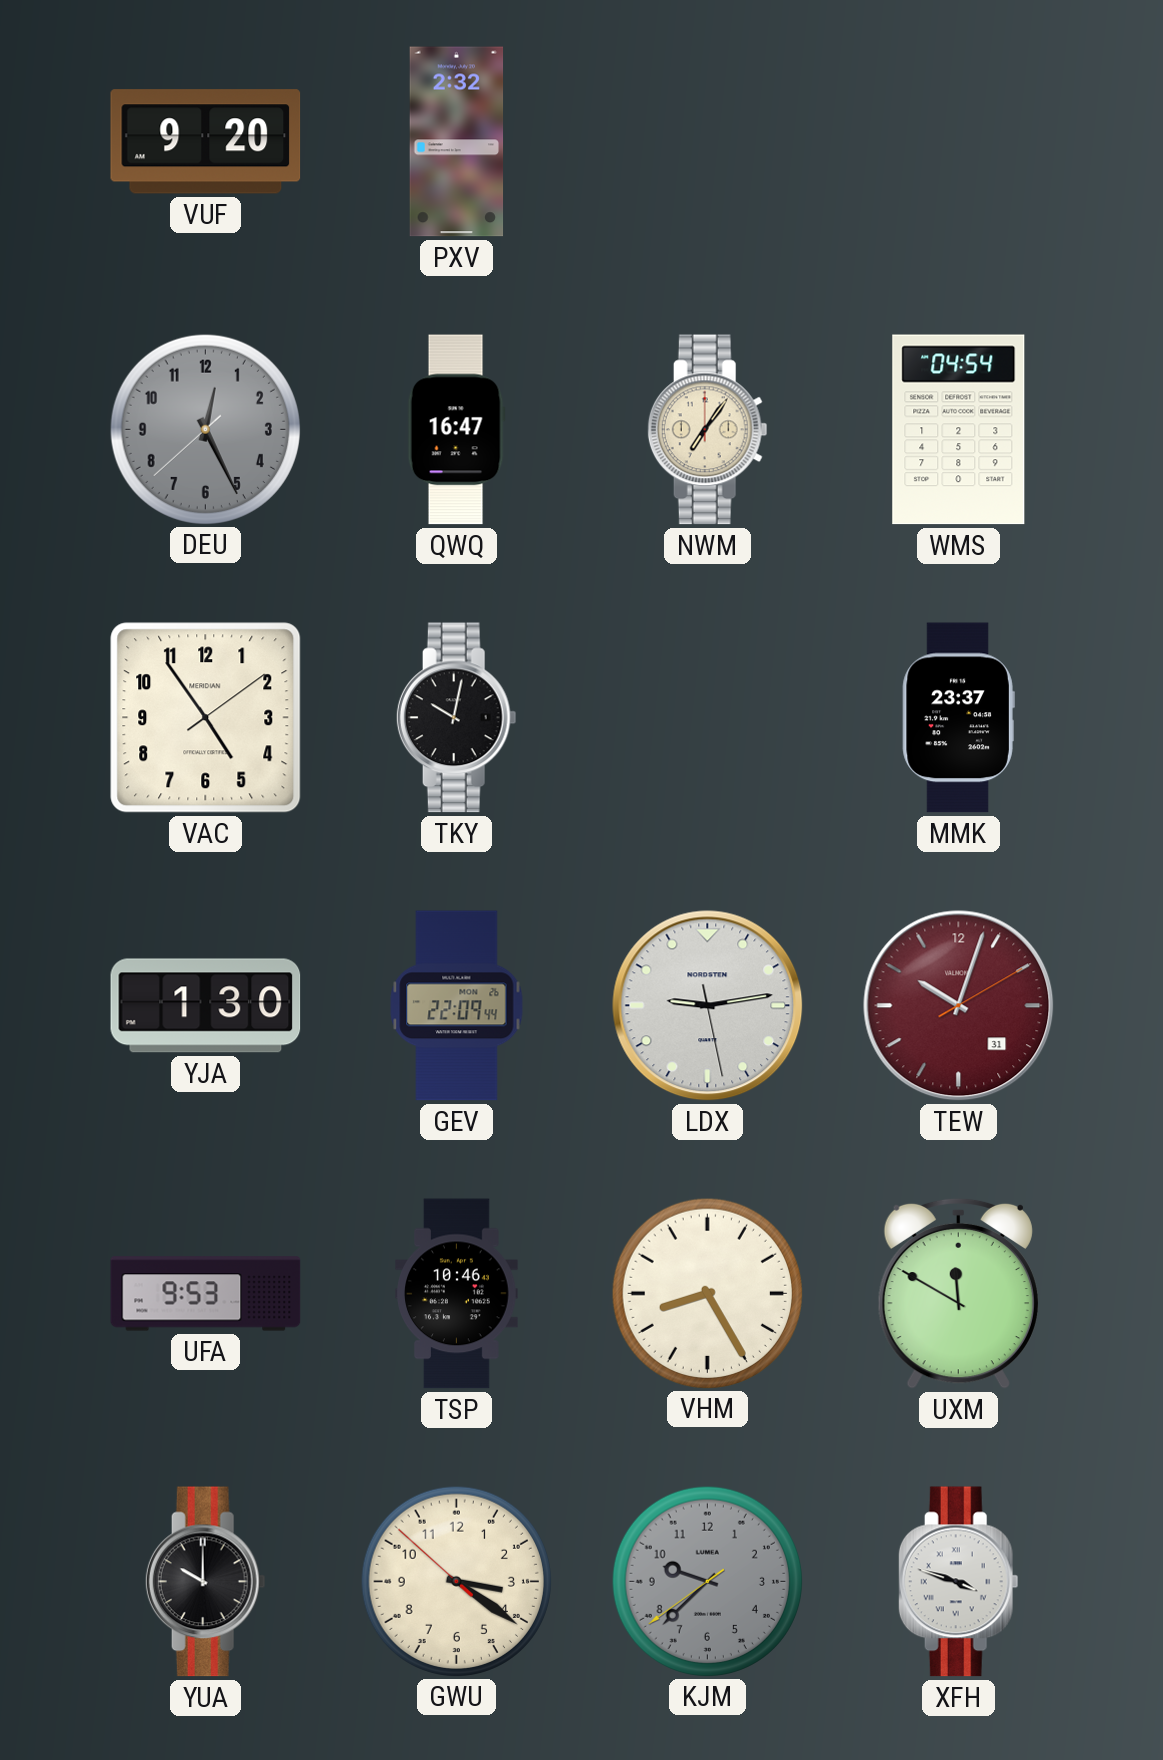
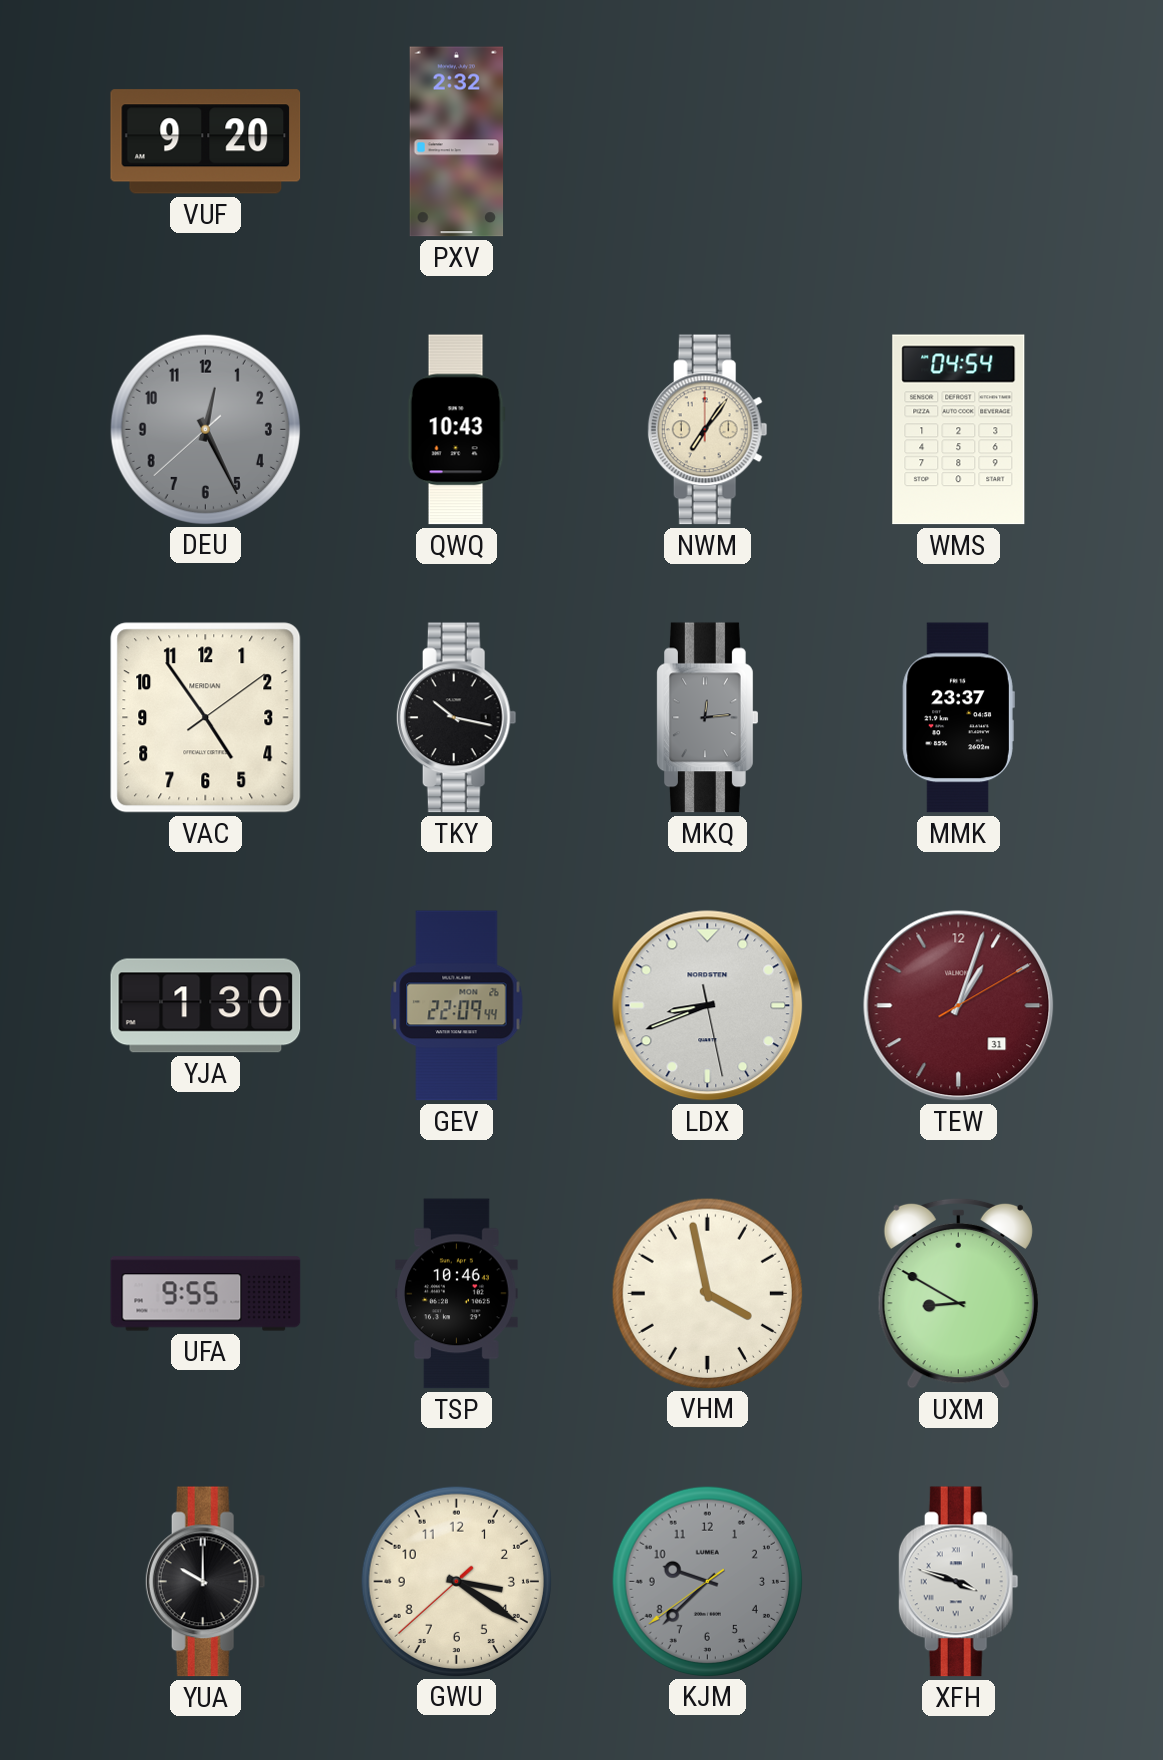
QWQ: 16:47 -> 10:43
TKY: 10:02 -> 10:17
MKQ: none -> 12:14
LDX: 9:13 -> 8:41
TEW: 10:03 -> 1:03
UFA: 9:53 -> 9:55
VHM: 8:25 -> 3:58
UXM: 11:50 -> 8:50
GWU: 3:20:52 -> 3:20:38
